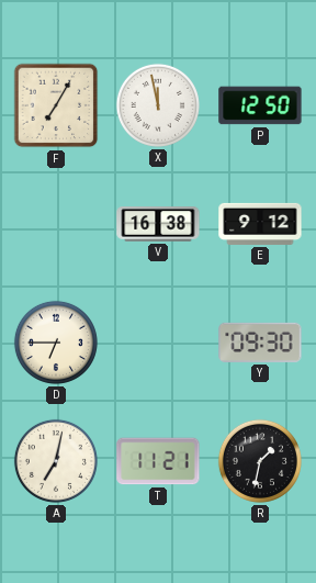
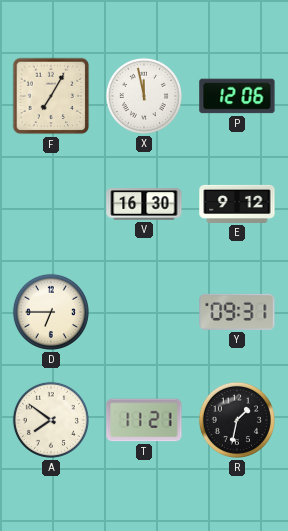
P: 12:50 -> 12:06
V: 16:38 -> 16:30
Y: 09:30 -> 09:31
A: 7:02 -> 7:51
